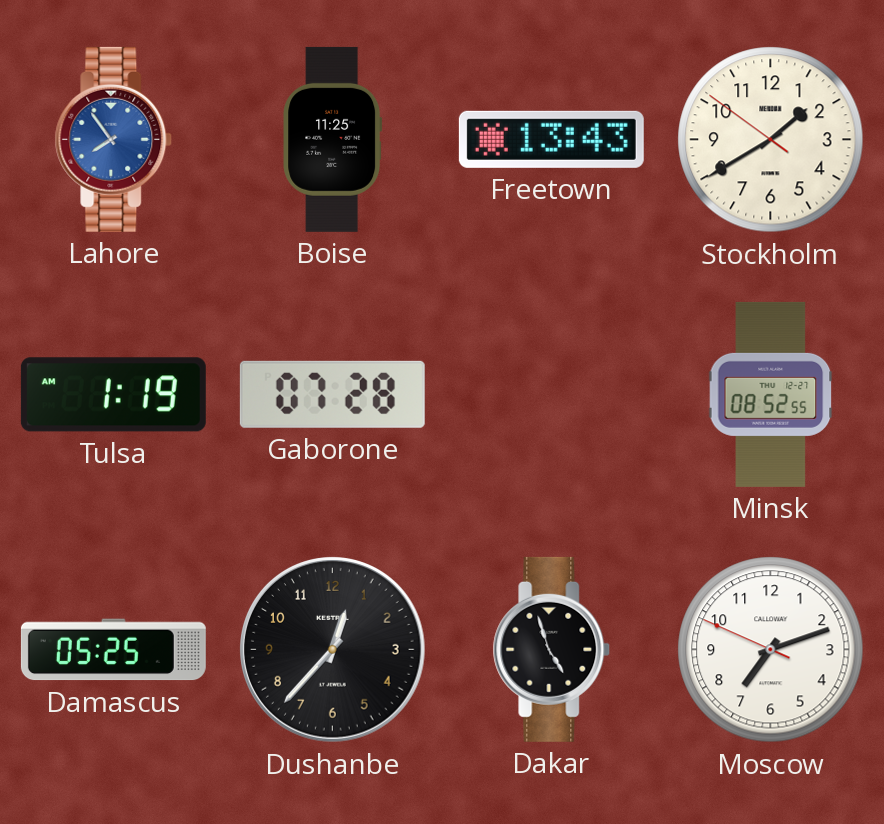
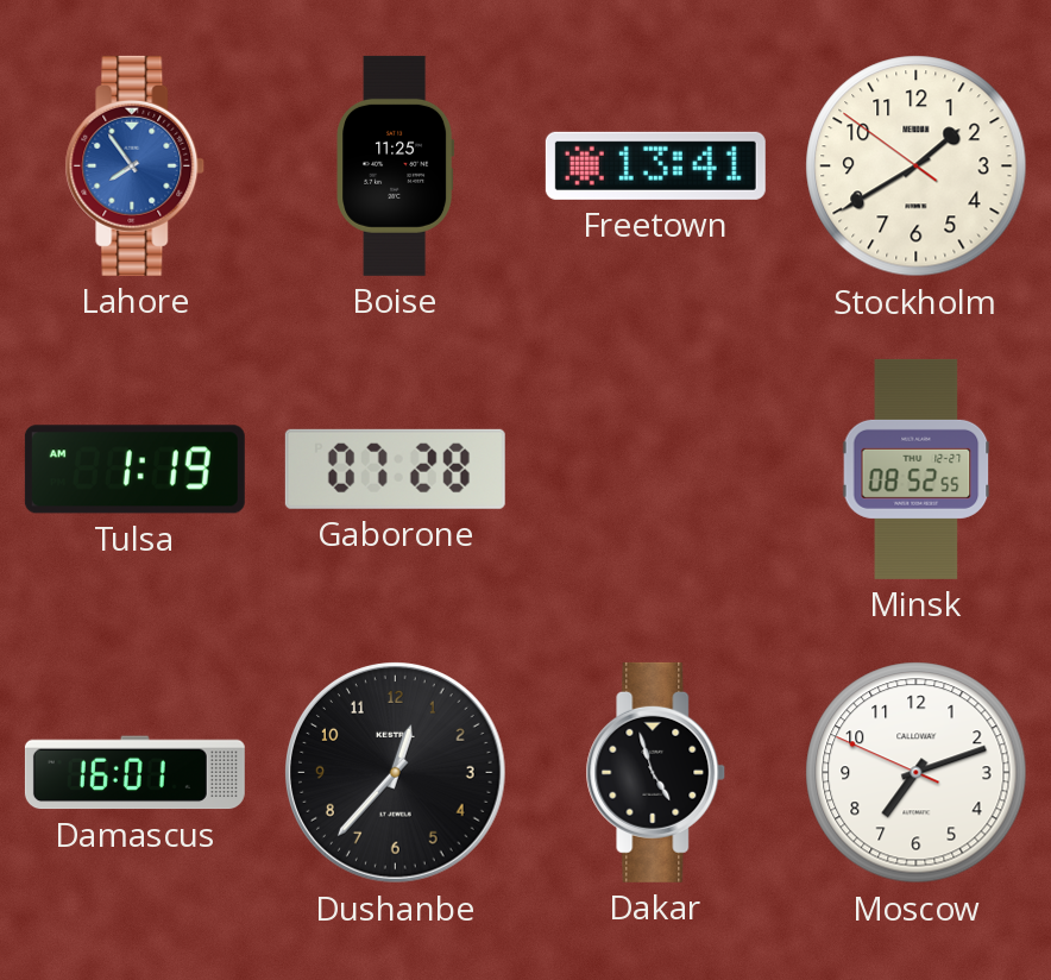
Freetown: 13:43 -> 13:41
Damascus: 05:25 -> 16:01
